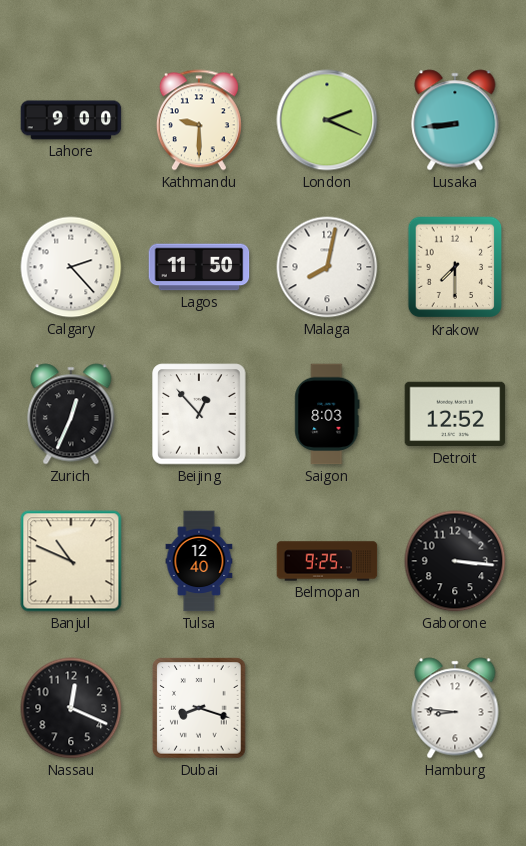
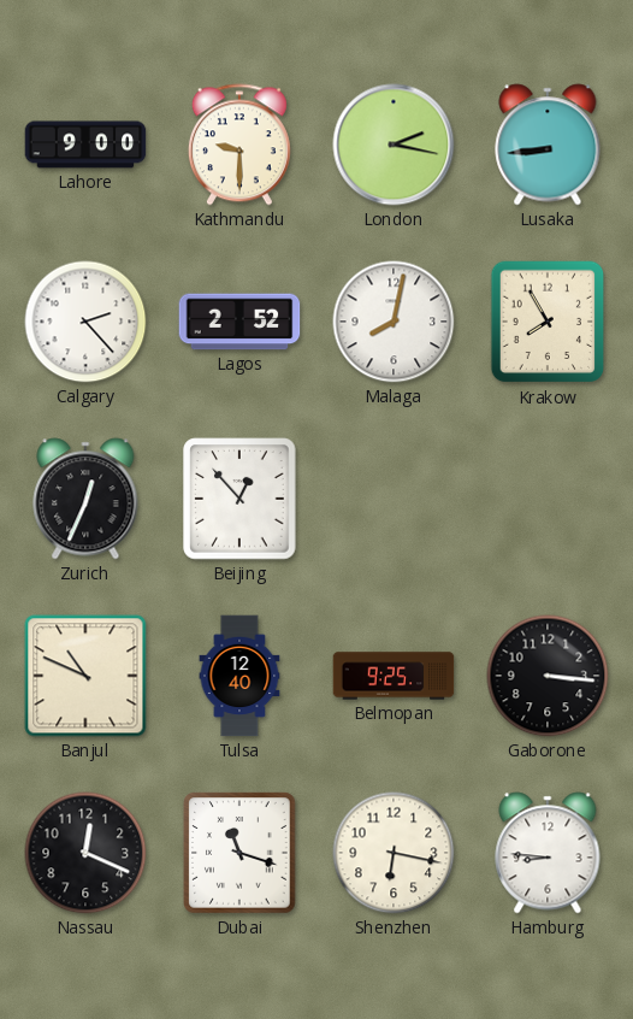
London: 2:19 -> 2:17
Lagos: 11:50 -> 2:52
Krakow: 7:30 -> 7:55
Saigon: 8:03 -> none
Detroit: 12:52 -> none
Dubai: 8:18 -> 11:18
Shenzhen: none -> 6:17
